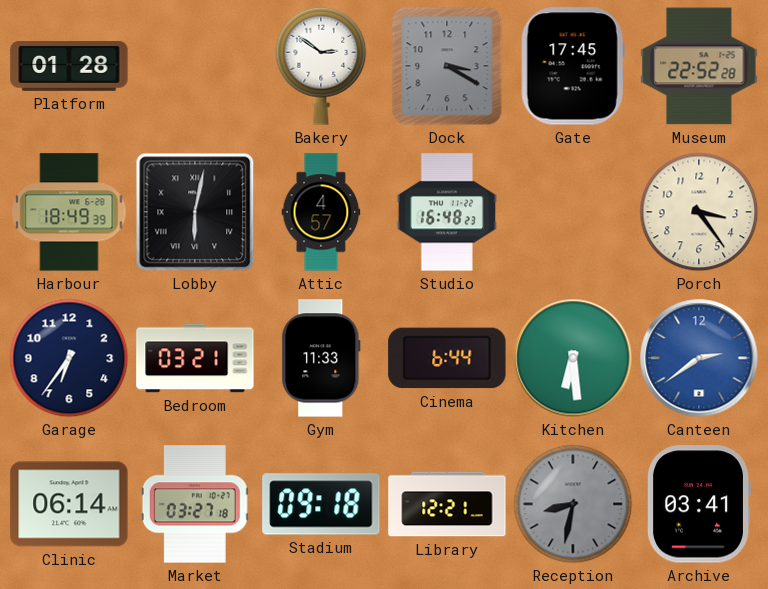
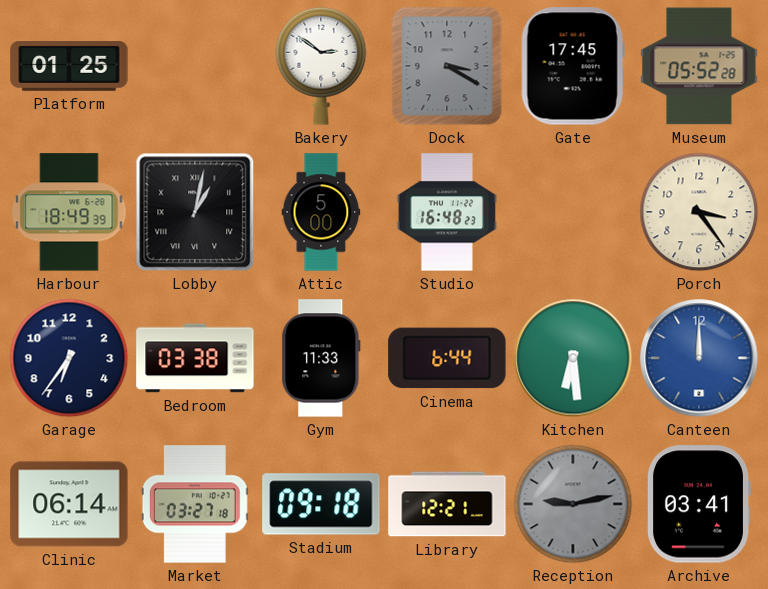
Platform: 01:28 -> 01:25
Museum: 22:52 -> 05:52
Lobby: 6:02 -> 1:02
Attic: 4:57 -> 5:00
Bedroom: 03:21 -> 03:38
Canteen: 2:39 -> 12:00
Reception: 8:32 -> 9:13
